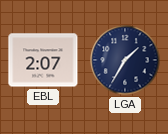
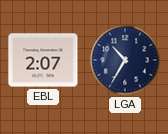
LGA: 1:35 -> 10:35
